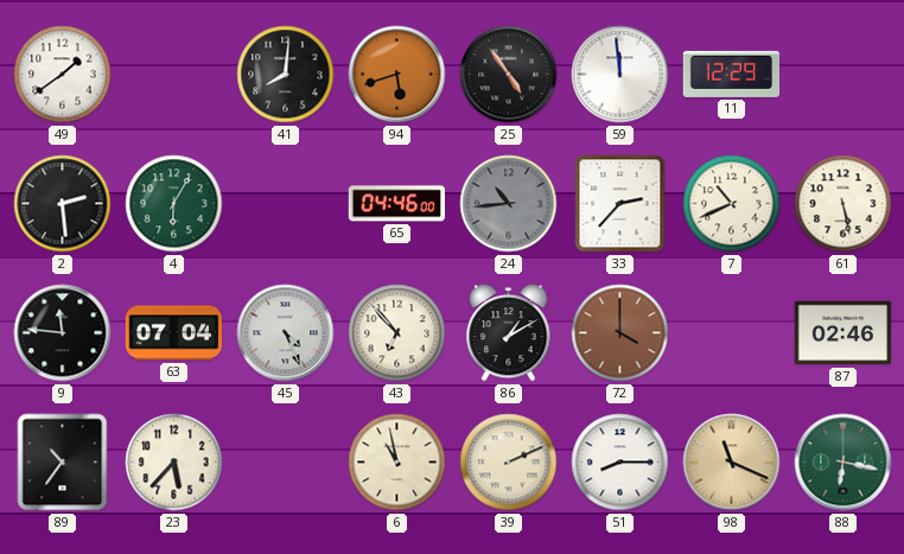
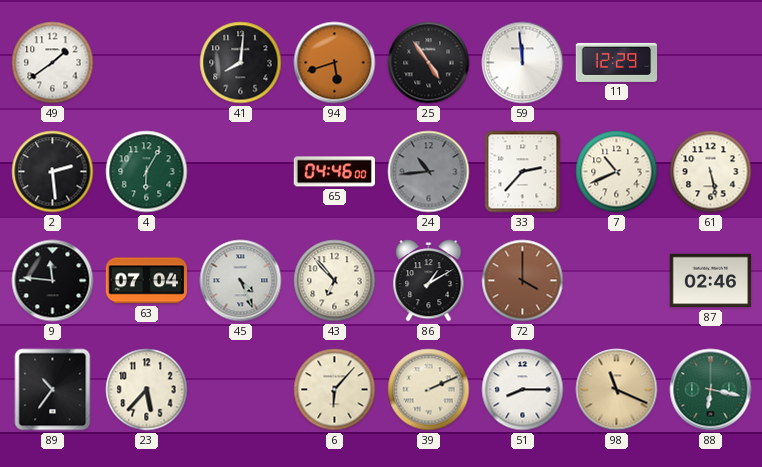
6: 10:58 -> 6:07
